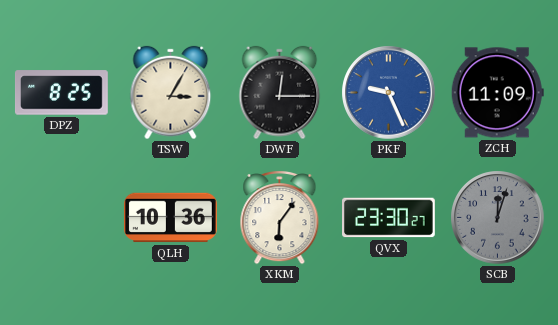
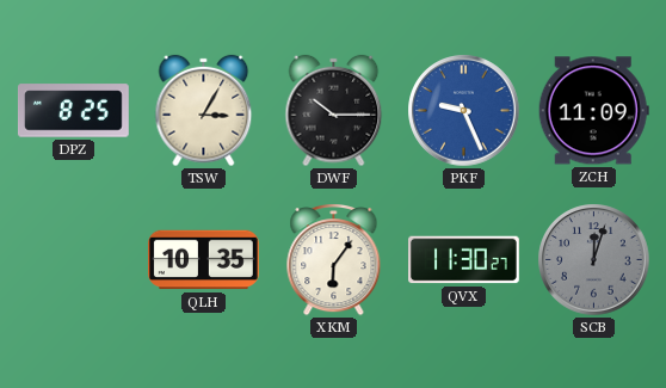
DWF: 12:15 -> 10:15
QLH: 10:36 -> 10:35
QVX: 23:30 -> 11:30
